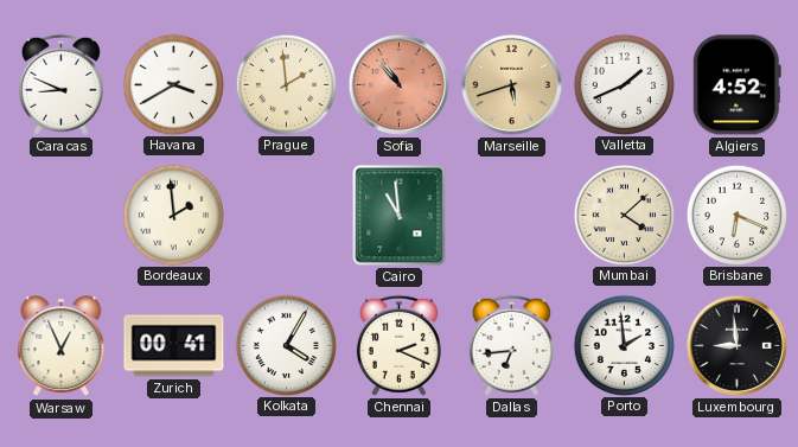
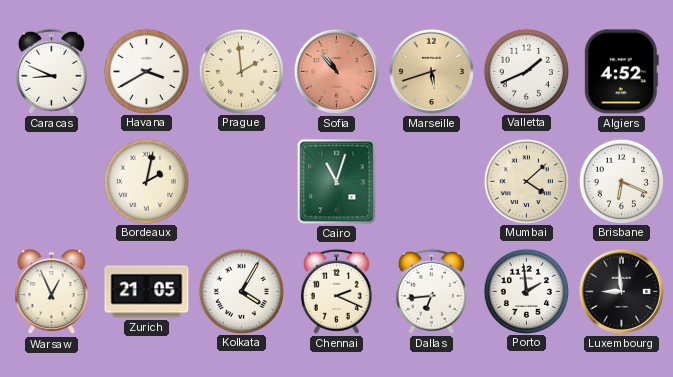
Bordeaux: 1:59 -> 2:02
Cairo: 10:59 -> 11:03
Zurich: 00:41 -> 21:05
